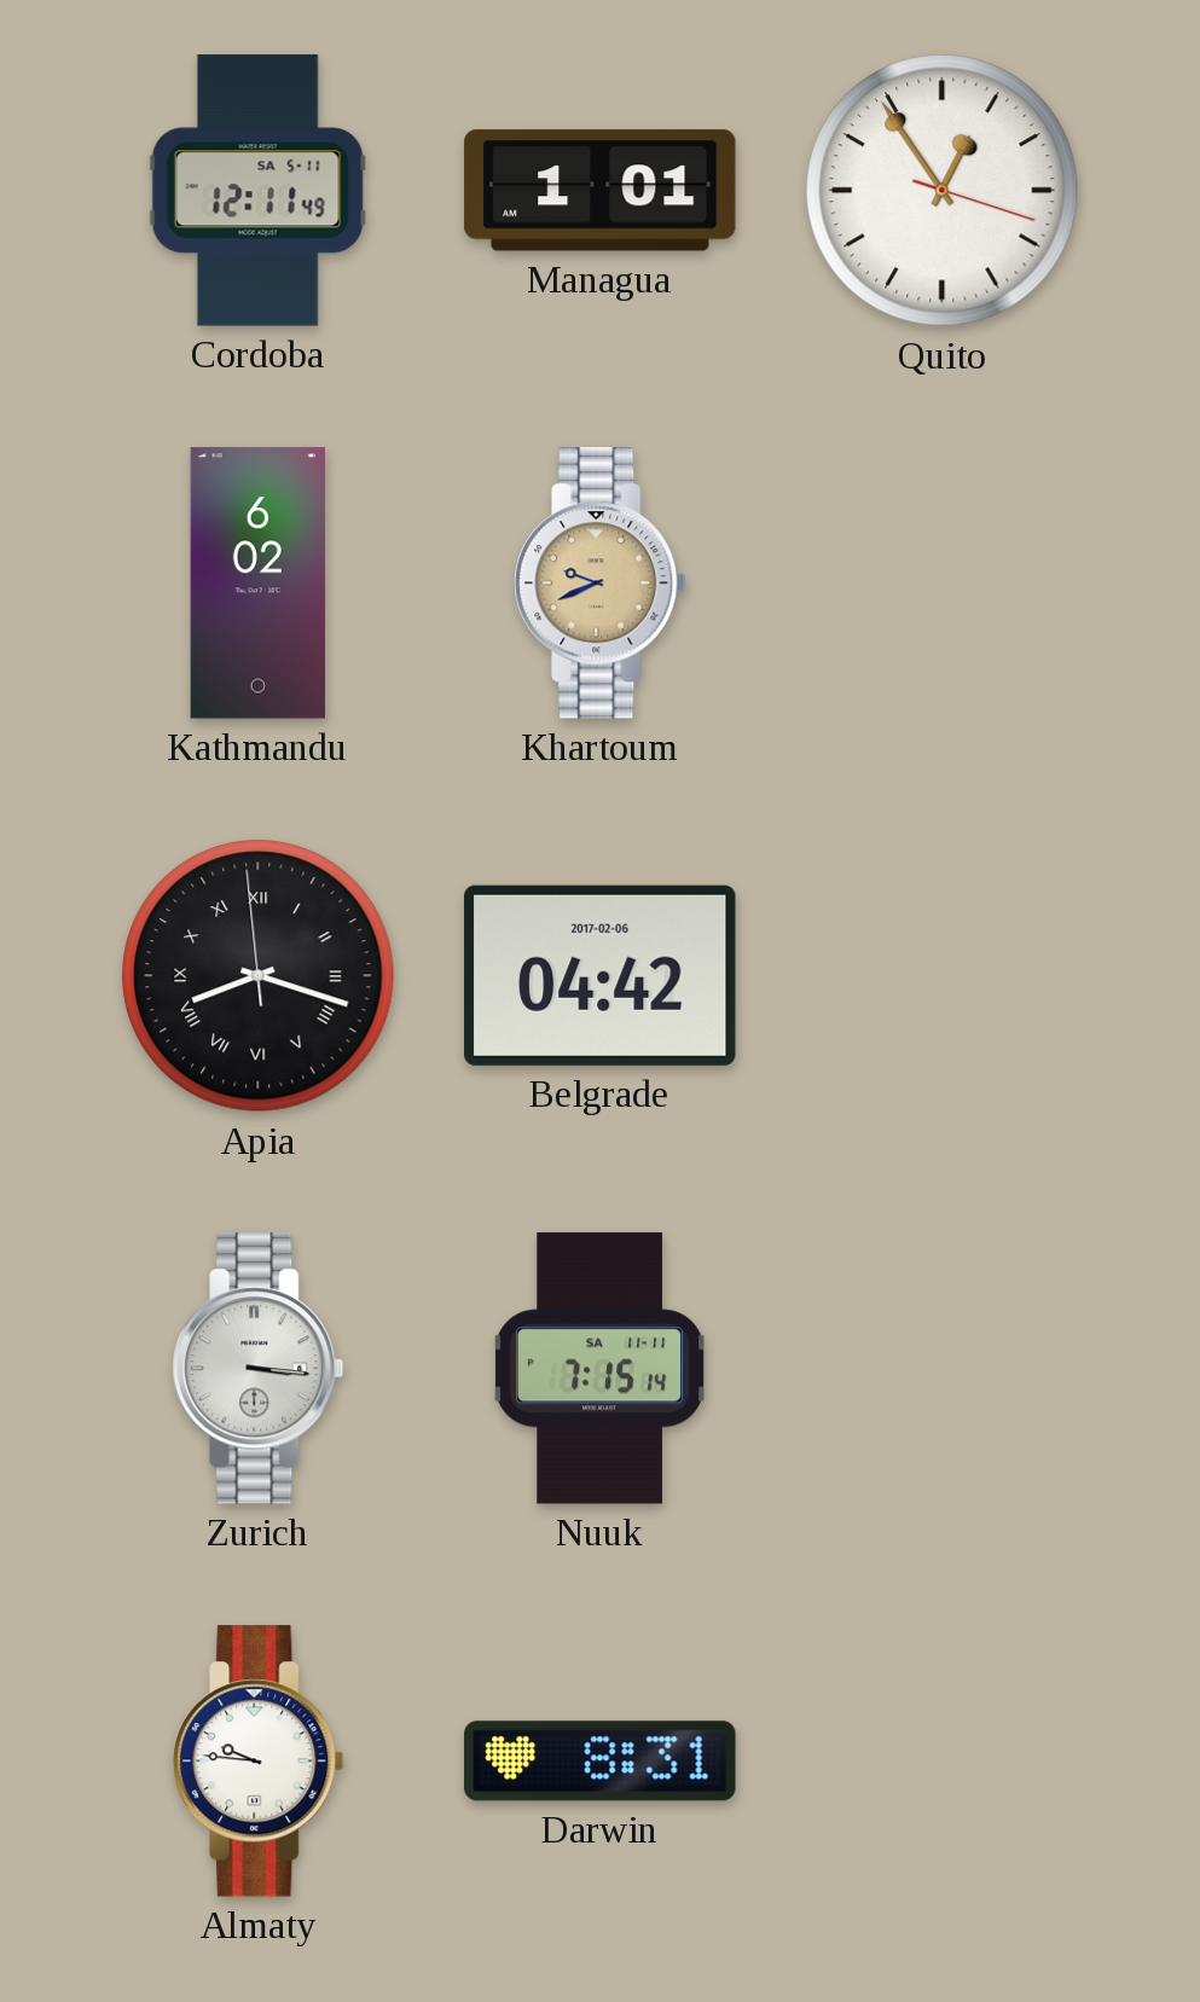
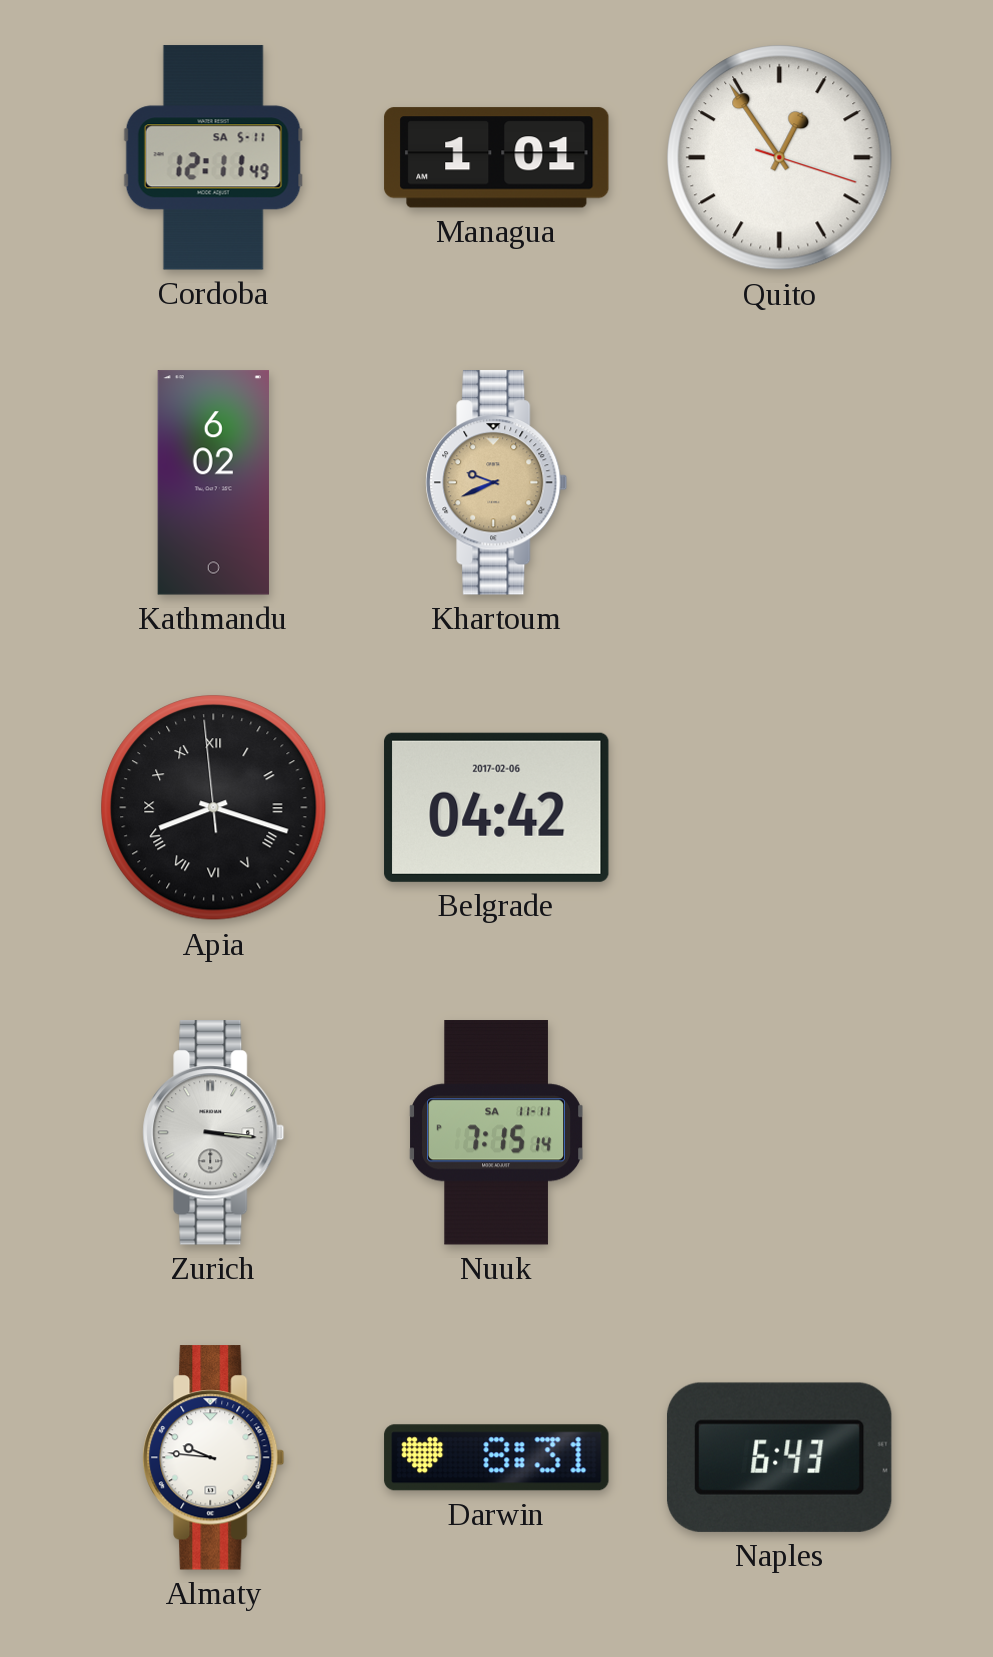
Naples: none -> 6:43
